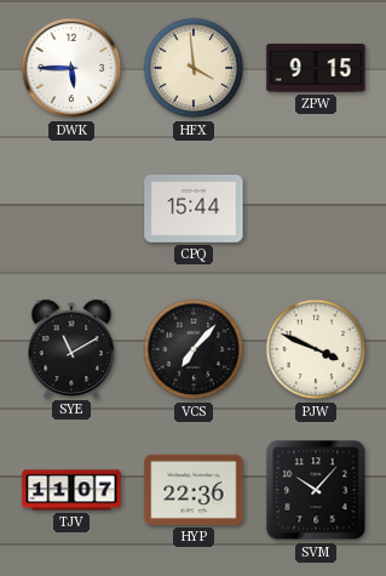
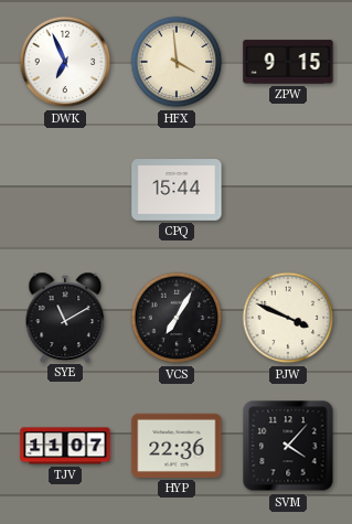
DWK: 5:45 -> 6:56
VCS: 7:07 -> 7:05
SVM: 10:07 -> 4:07
